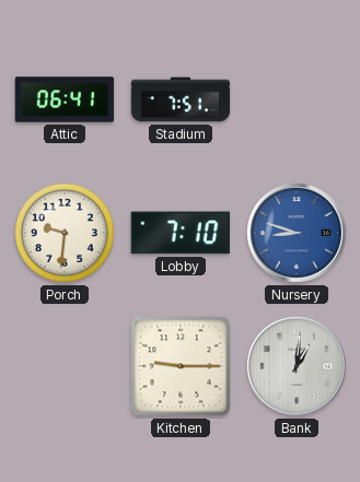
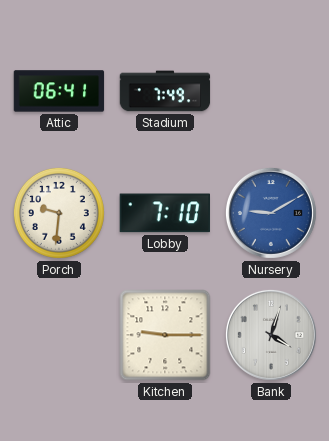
Stadium: 7:51 -> 7:49
Nursery: 8:48 -> 9:10
Bank: 1:01 -> 4:03
